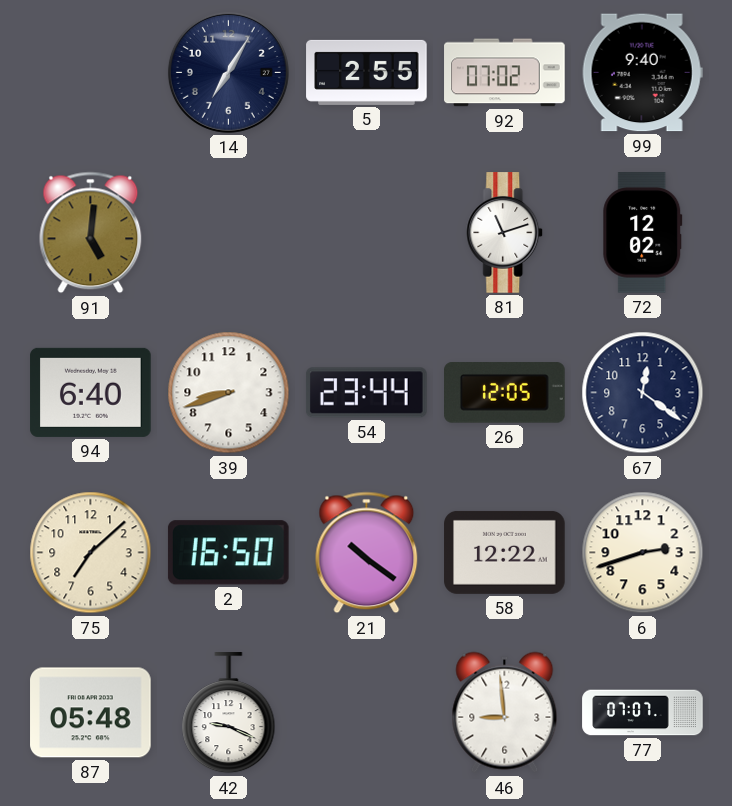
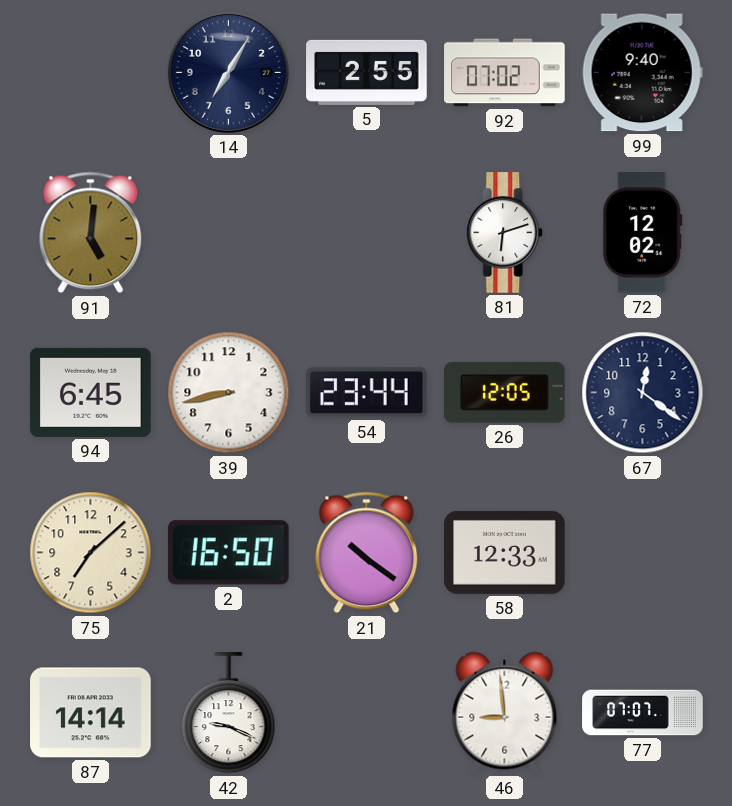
81: 11:12 -> 6:12
94: 6:40 -> 6:45
39: 8:42 -> 8:43
58: 12:22 -> 12:33
6: 2:42 -> none
87: 05:48 -> 14:14
